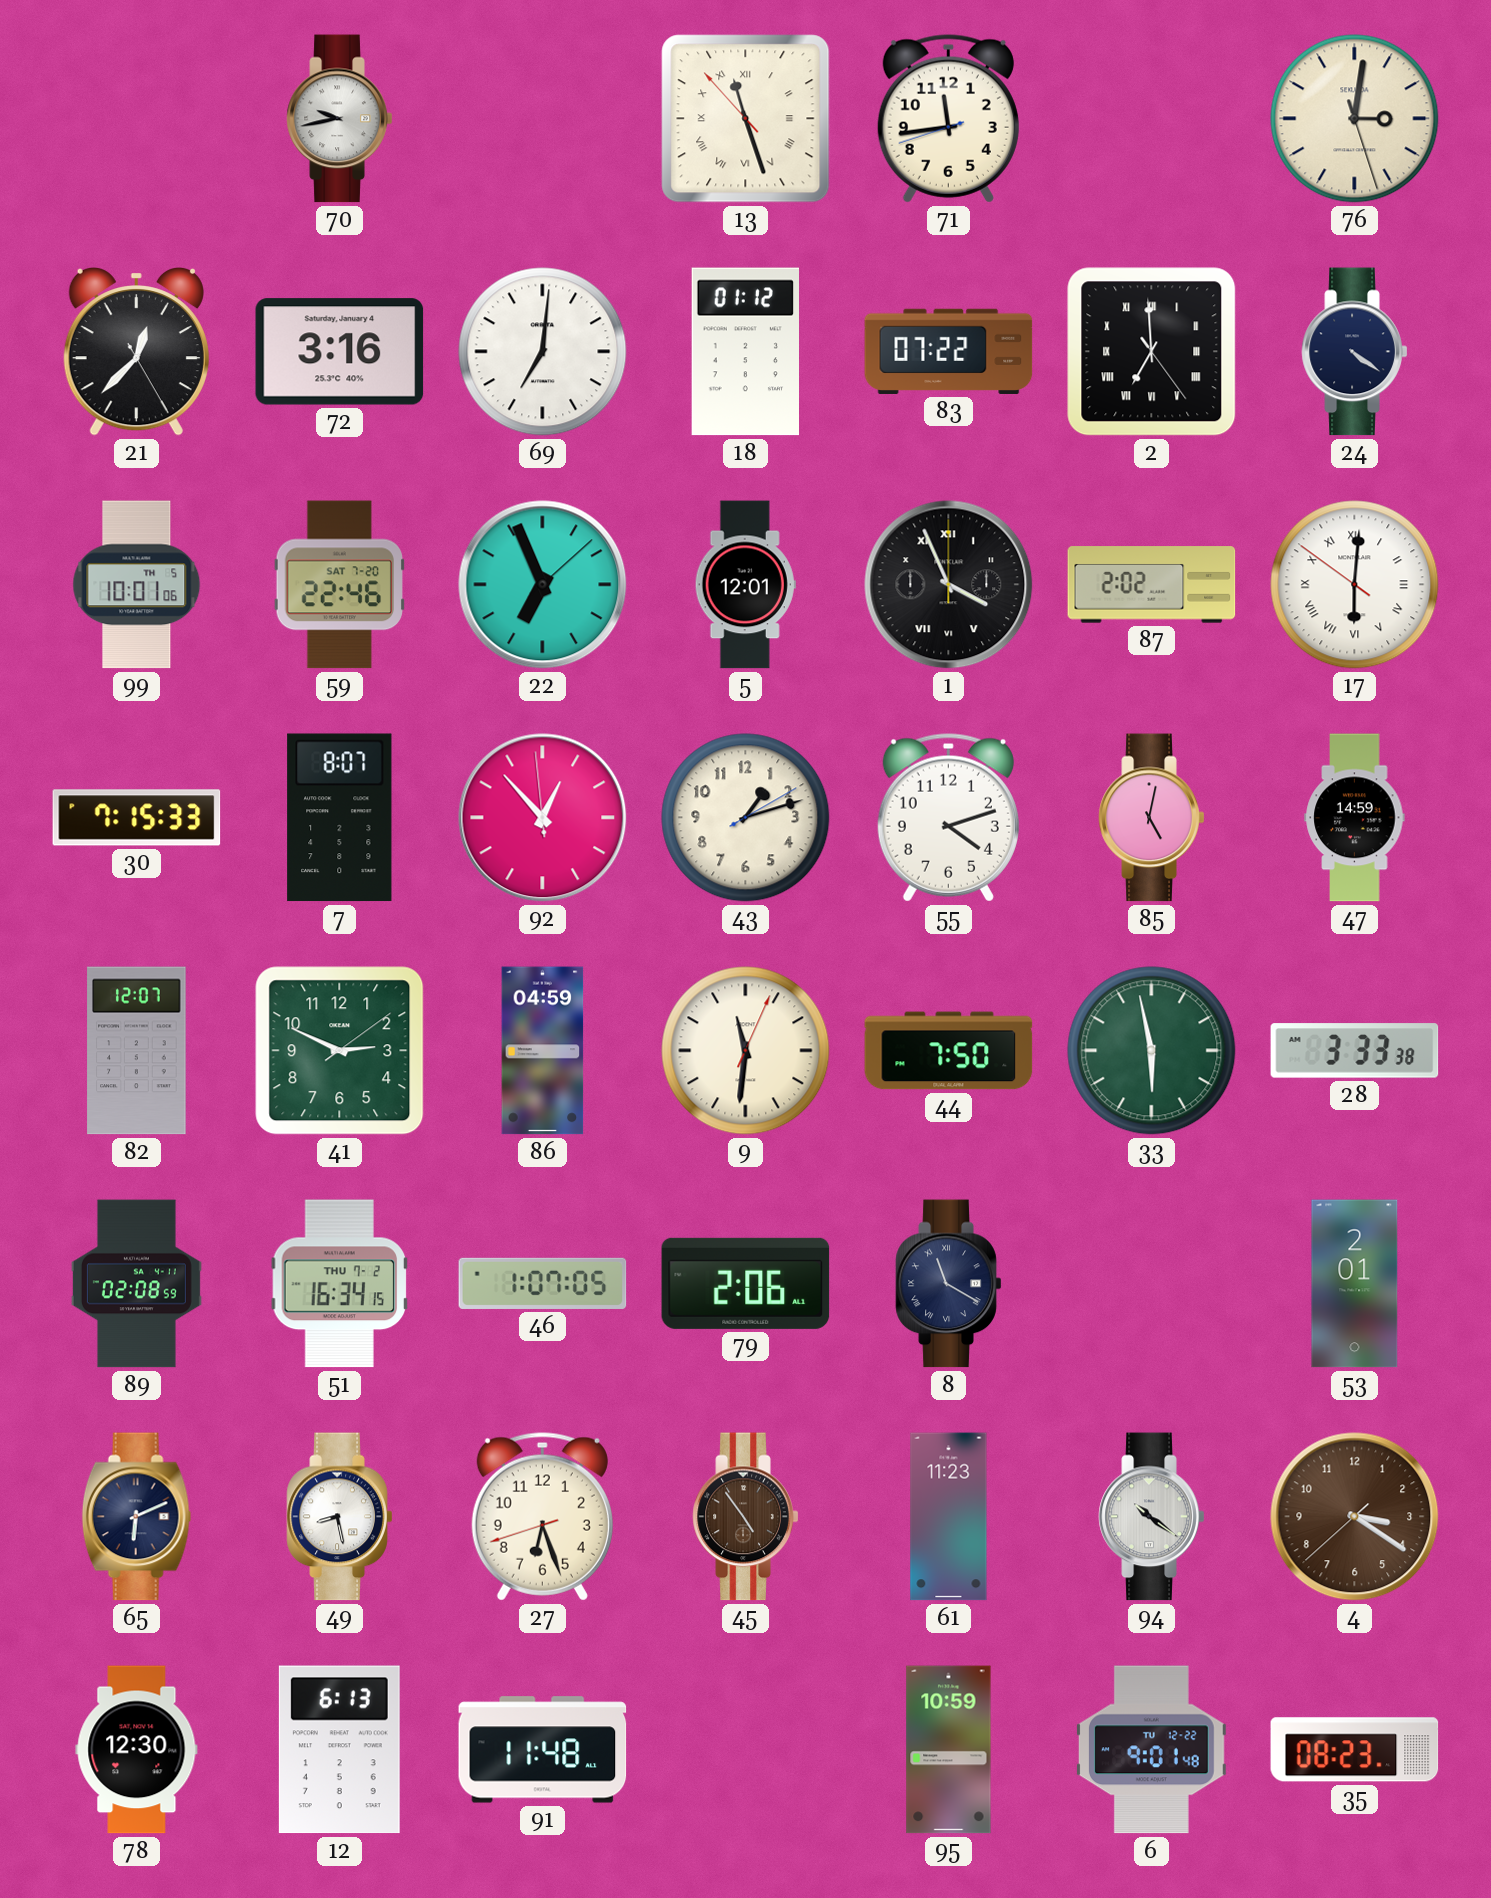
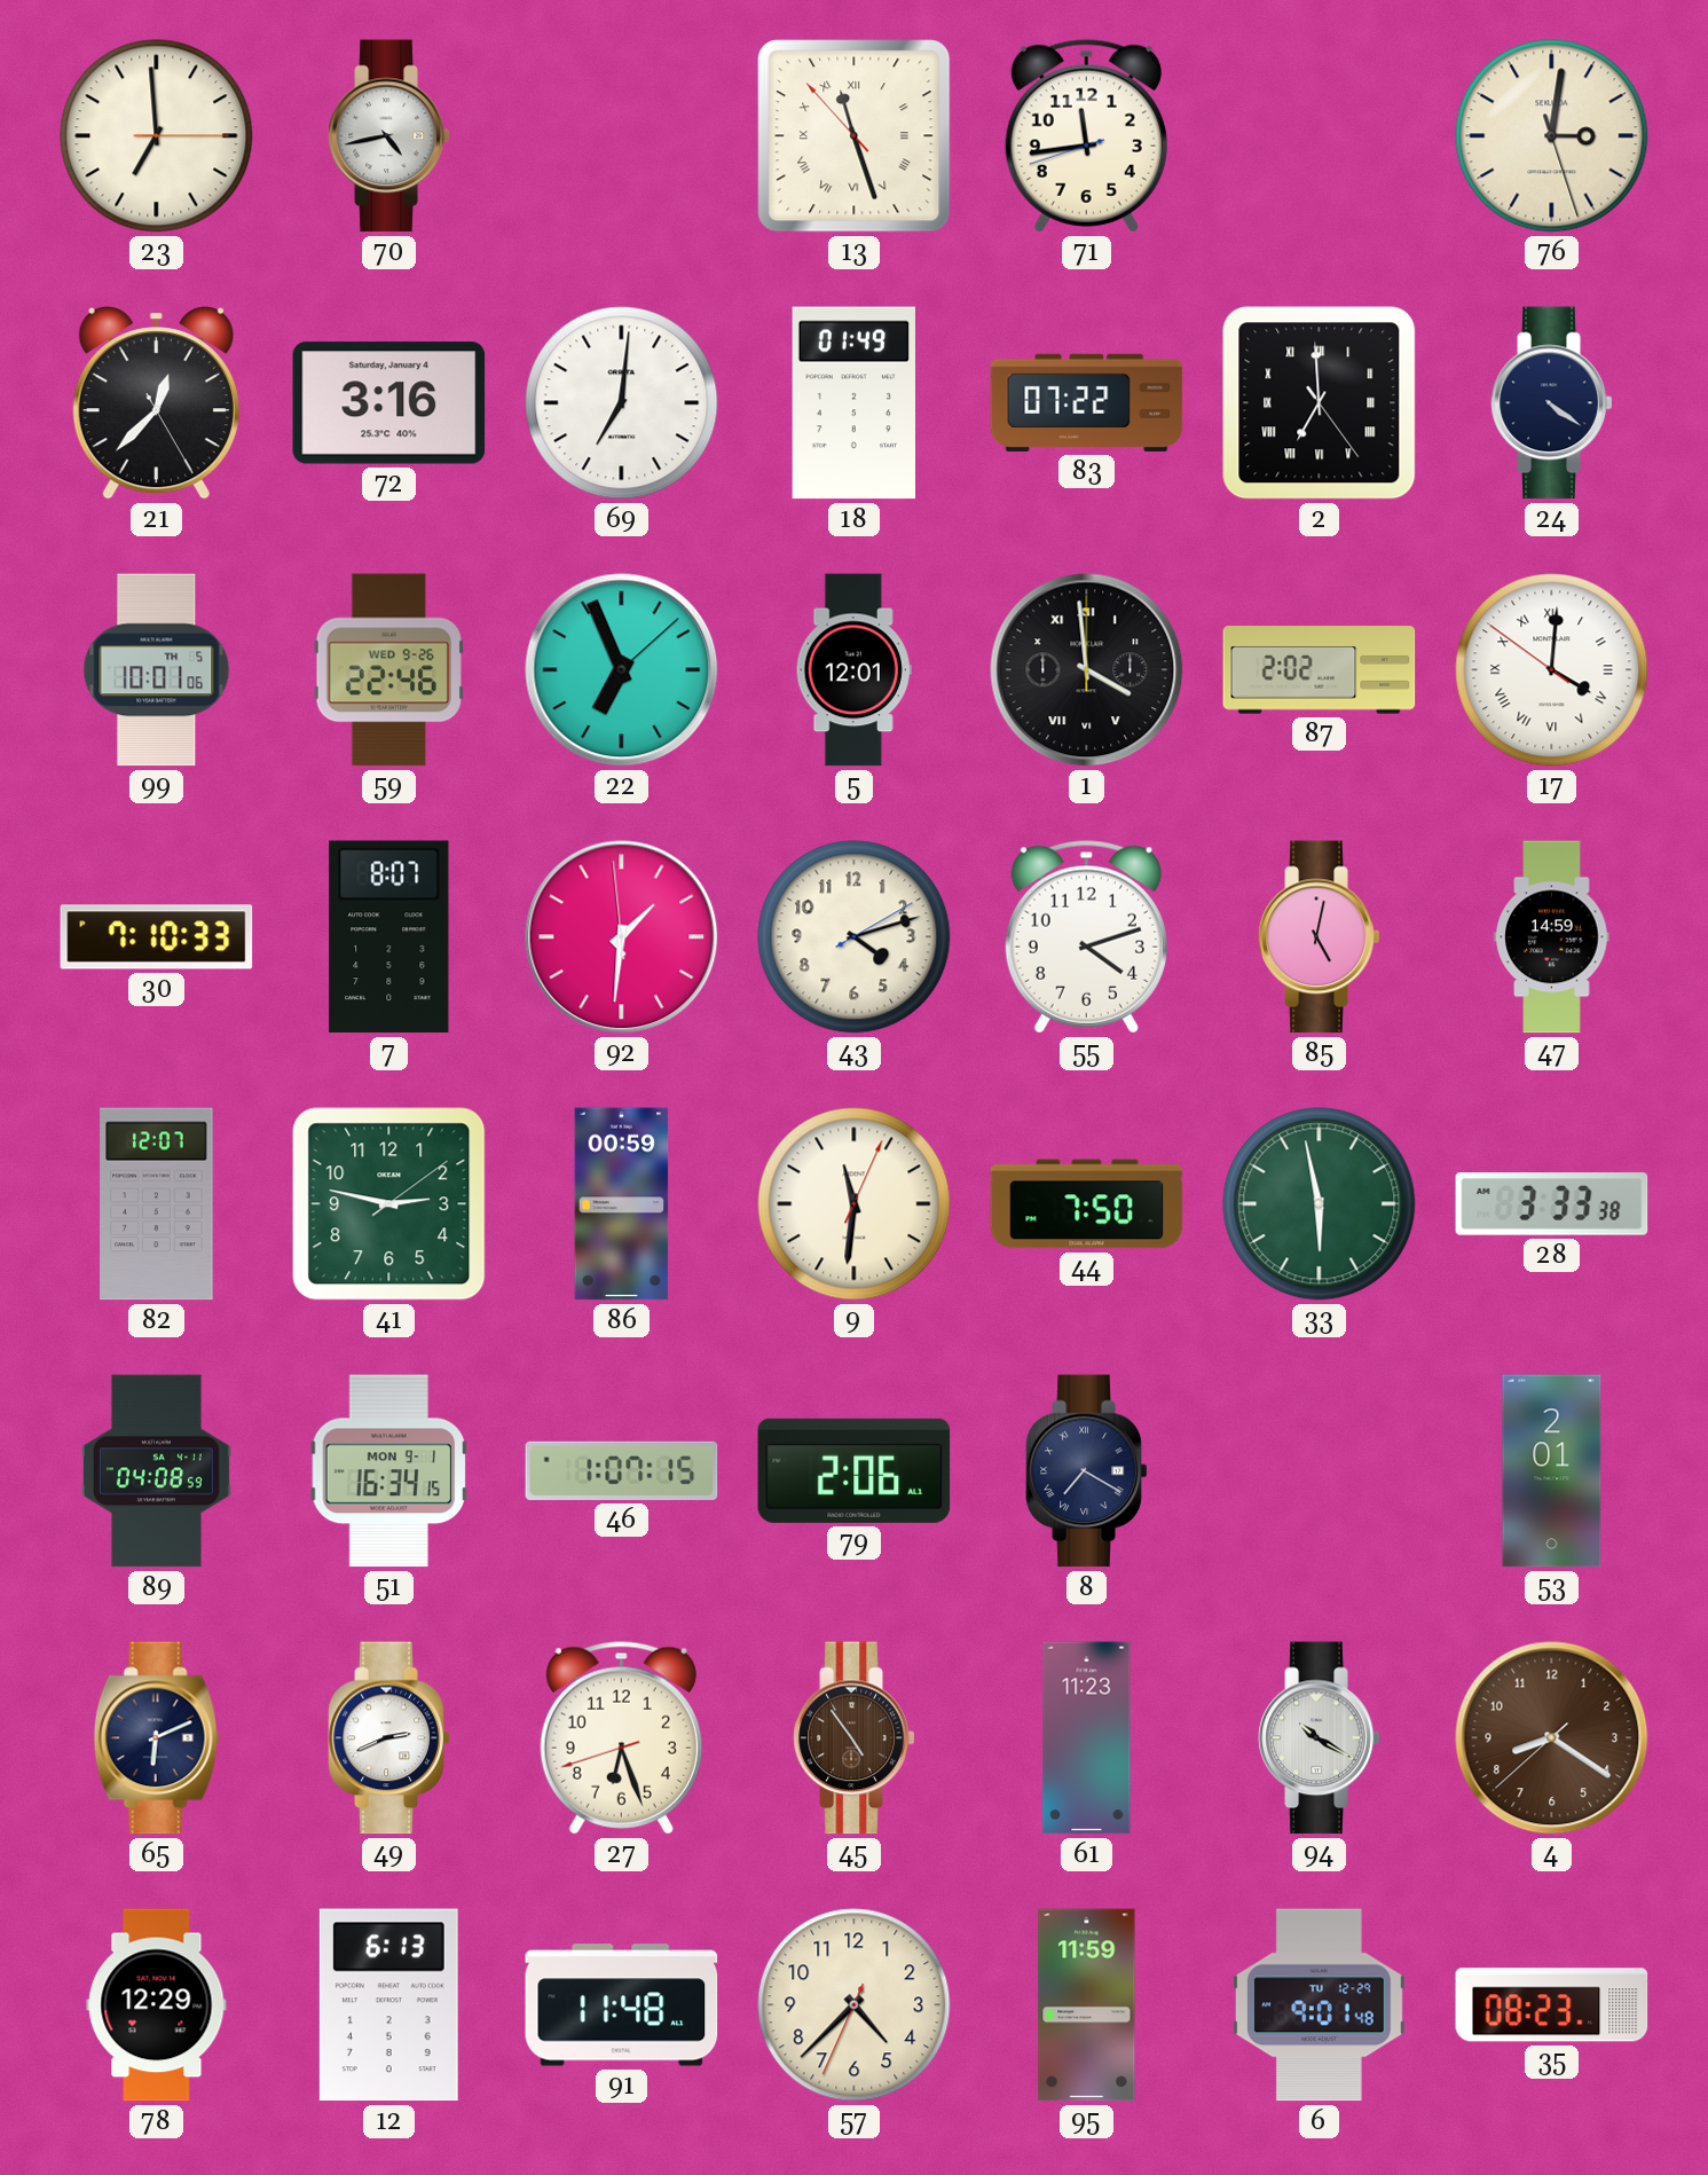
23: none -> 6:59
70: 9:43 -> 4:43
18: 01:12 -> 01:49
59 date: SAT 7-20 -> WED 9-26
1: 3:56 -> 3:59
17: 6:00 -> 4:00
30: 7:15 -> 7:10
92: 12:52 -> 1:30
43: 1:12 -> 4:12
41: 2:49 -> 2:47
86: 04:59 -> 00:59
89: 02:08 -> 04:08
51 date: THU 7-2 -> MON 9-1
46: 1:07:05 -> 1:07:15
8: 11:20 -> 7:20
49: 8:28 -> 2:41
94: 10:21 -> 10:20
4: 3:20 -> 8:20
78: 12:30 -> 12:29
57: none -> 4:37
95: 10:59 -> 11:59
6 date: TU 12-22 -> TU 12-29
